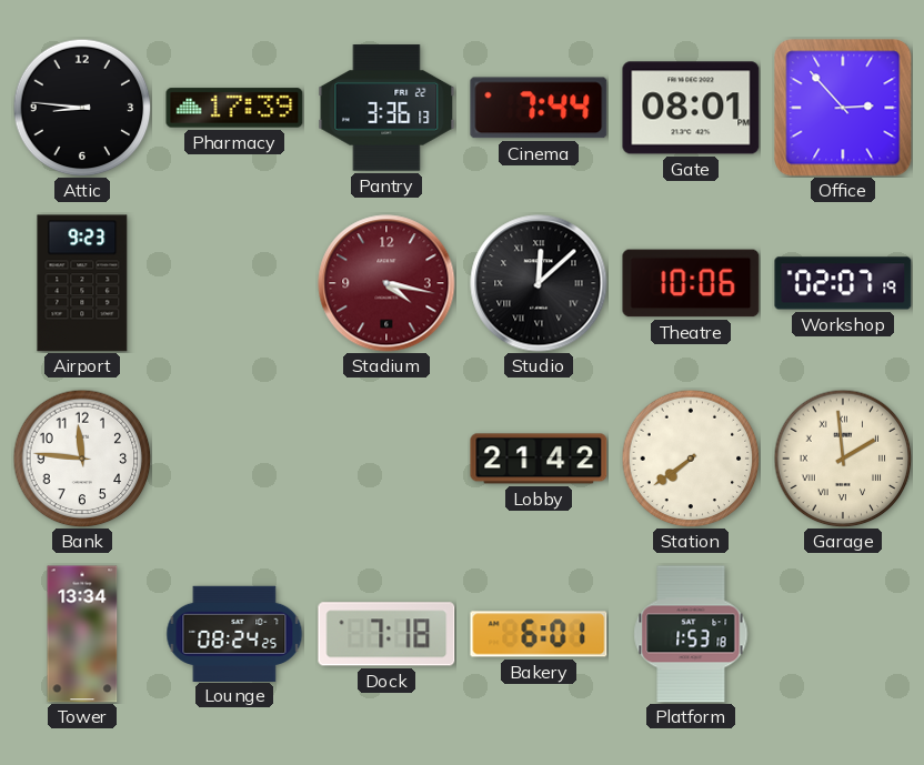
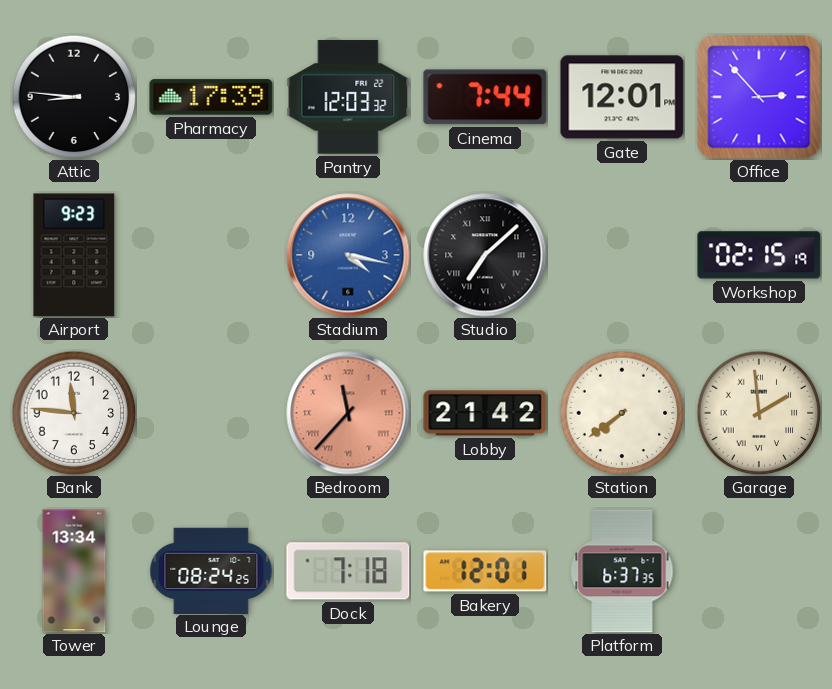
Pantry: 3:36 -> 12:03
Gate: 08:01 -> 12:01
Stadium dial: burgundy -> blue
Studio: 12:08 -> 7:08
Theatre: 10:06 -> none
Workshop: 02:07 -> 02:15
Bedroom: none -> 11:37
Bakery: 6:01 -> 12:01
Platform: 1:53 -> 6:37
